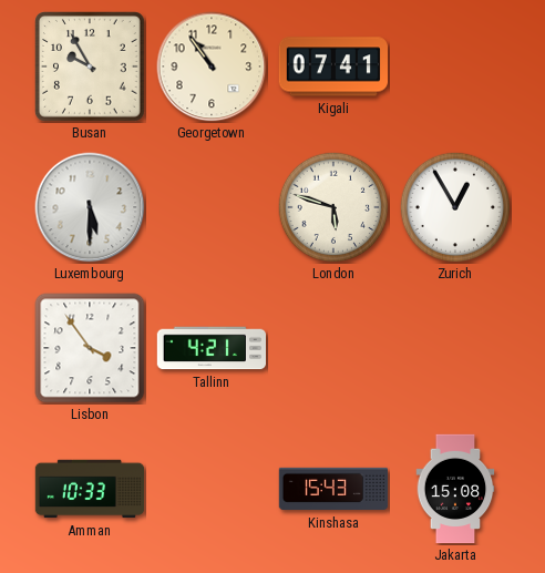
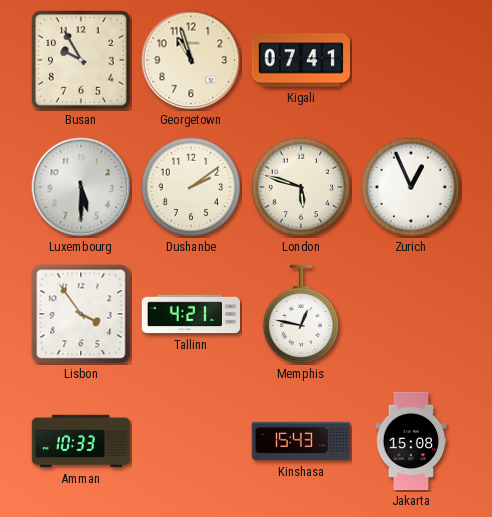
Georgetown: 10:54 -> 10:57
Dushanbe: none -> 2:09
Zurich: 12:55 -> 12:56
Memphis: none -> 12:47
